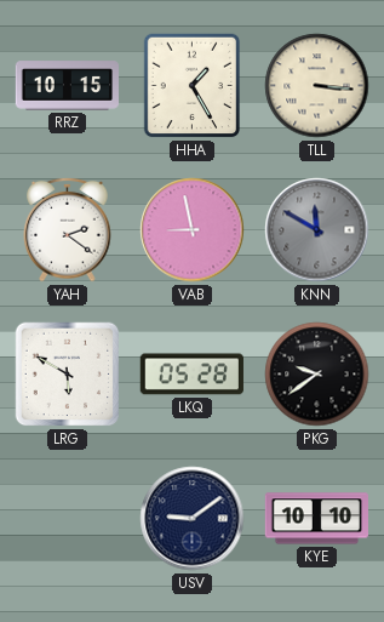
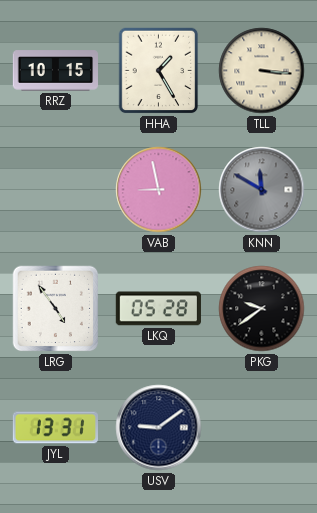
YAH: 2:21 -> none
LRG: 5:50 -> 4:54
JYL: none -> 13:31
KYE: 10:10 -> none
